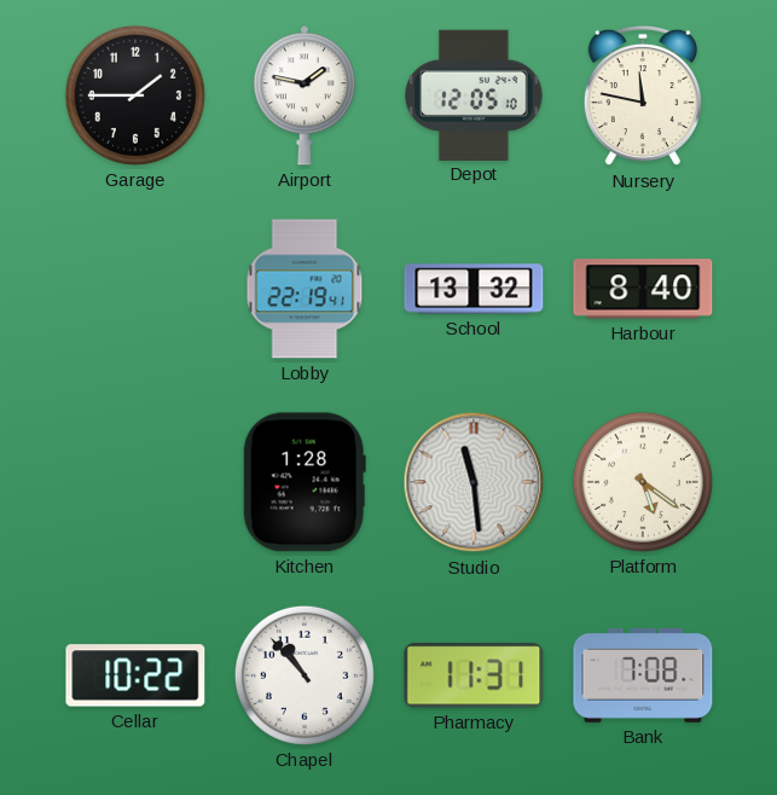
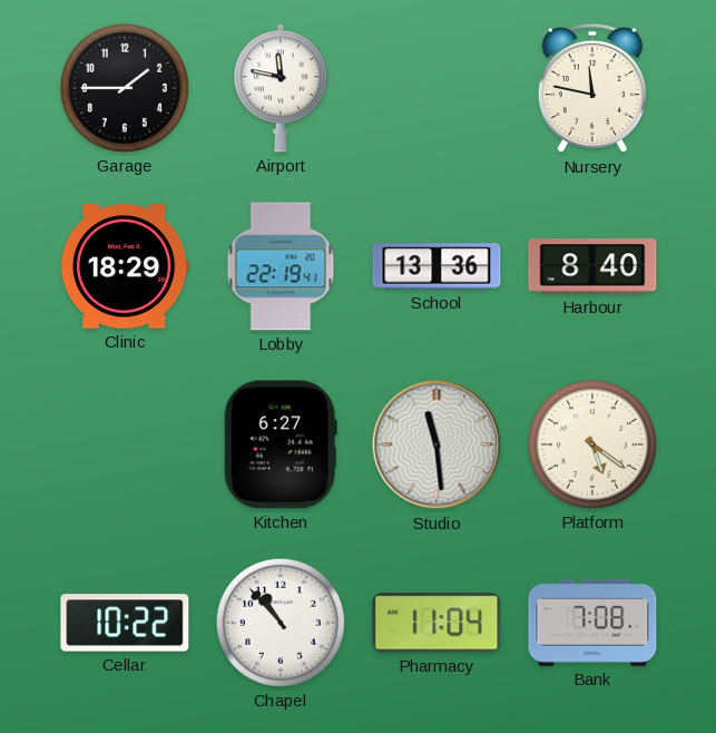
Airport: 1:47 -> 11:47
Depot: 12:05 -> none
Clinic: none -> 18:29
School: 13:32 -> 13:36
Kitchen: 1:28 -> 6:27
Pharmacy: 11:31 -> 11:04
